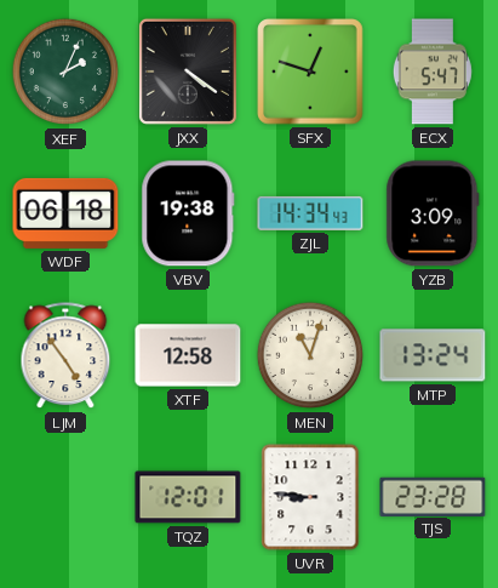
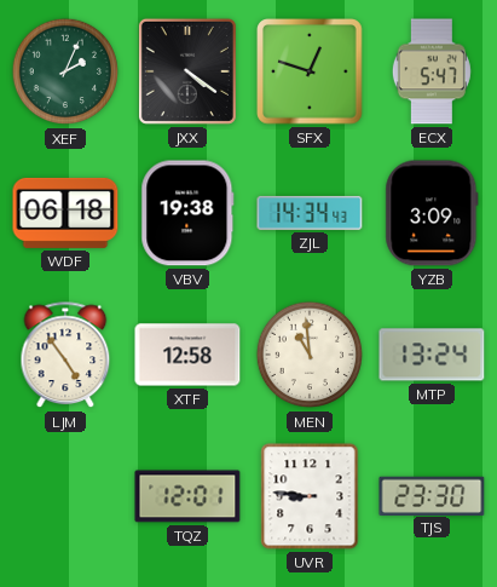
MEN: 11:03 -> 10:59
TJS: 23:28 -> 23:30
